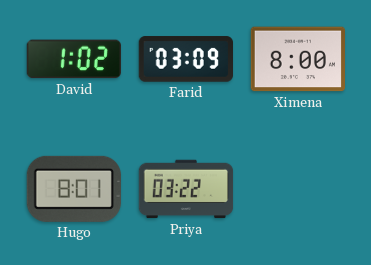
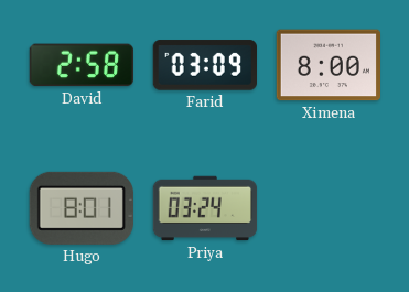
David: 1:02 -> 2:58
Priya: 03:22 -> 03:24
